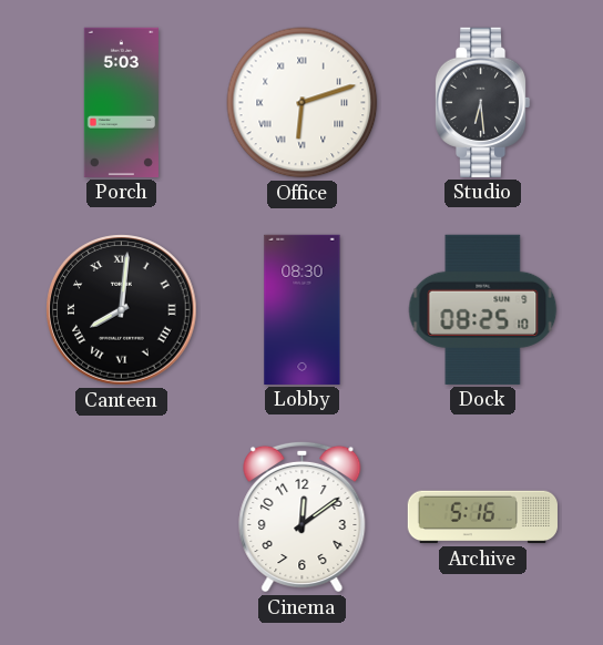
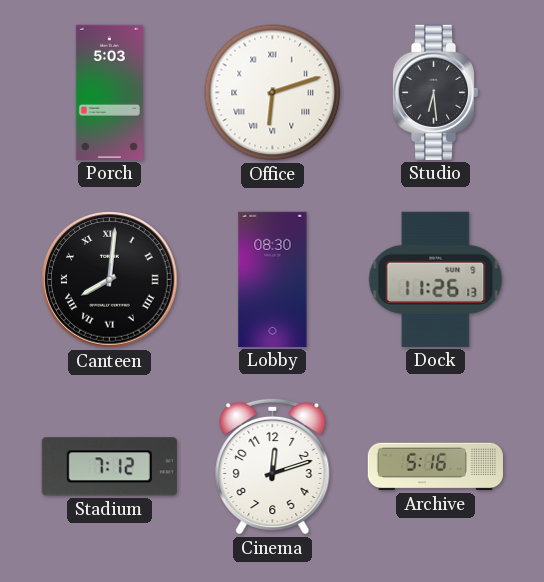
Dock: 08:25 -> 11:26
Stadium: none -> 7:12
Cinema: 12:09 -> 12:12
